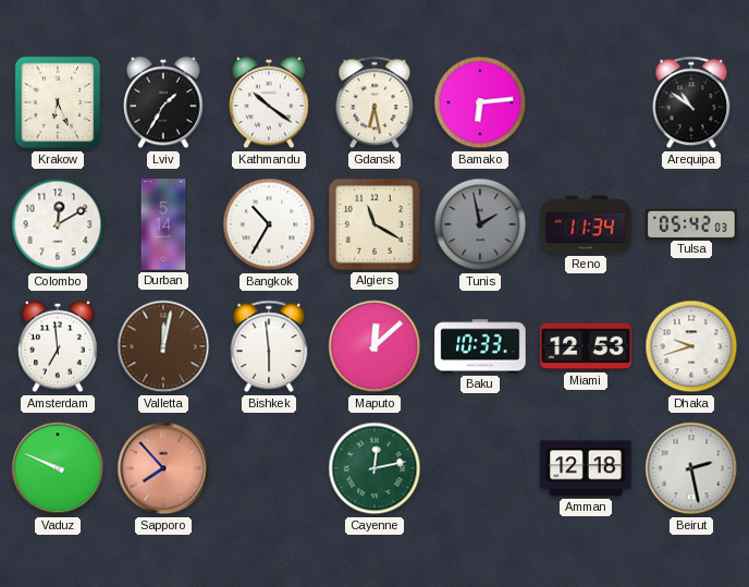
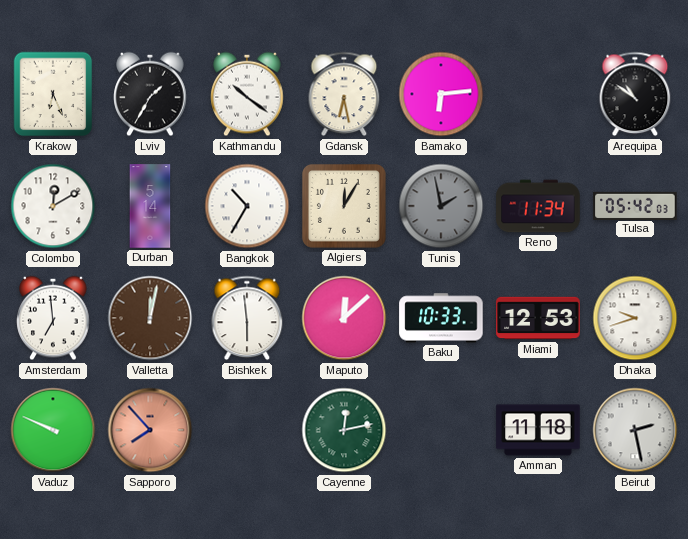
Algiers: 11:20 -> 12:05
Amman: 12:18 -> 11:18
